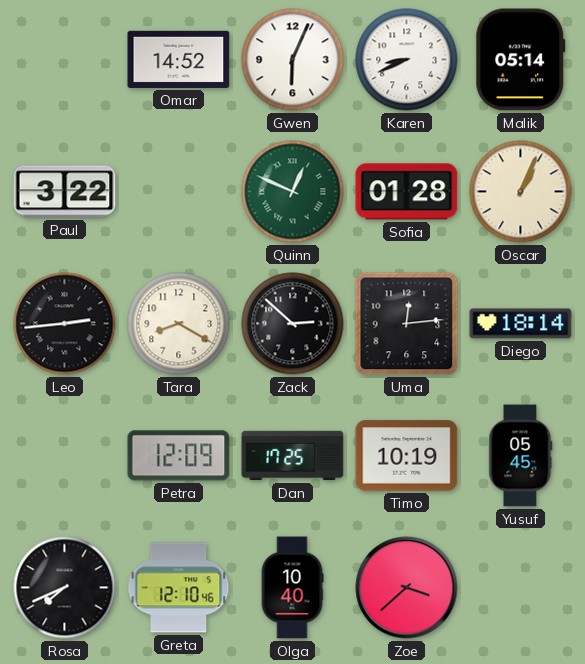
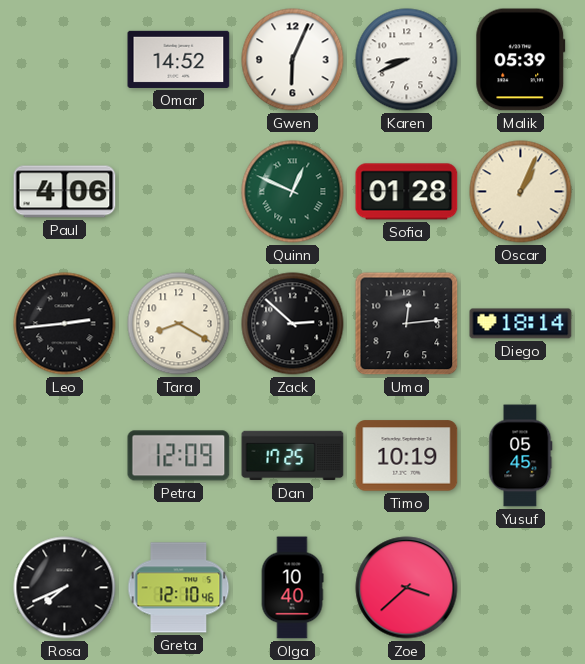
Malik: 05:14 -> 05:39
Paul: 3:22 -> 4:06
